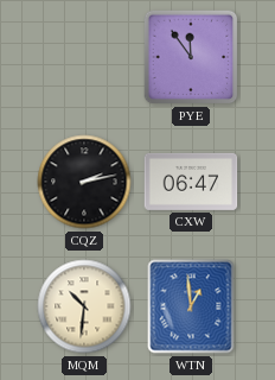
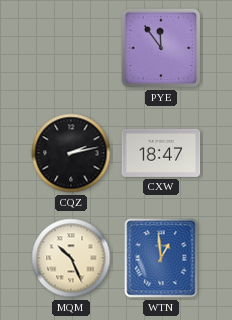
CXW: 06:47 -> 18:47
MQM: 10:31 -> 10:26
